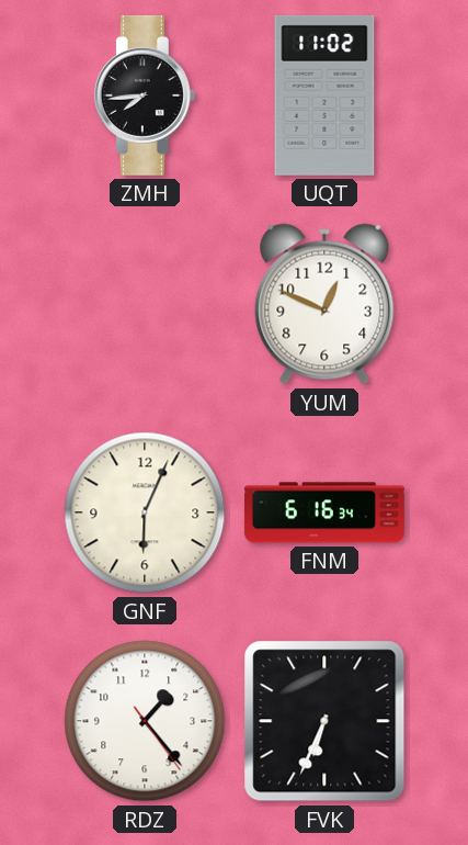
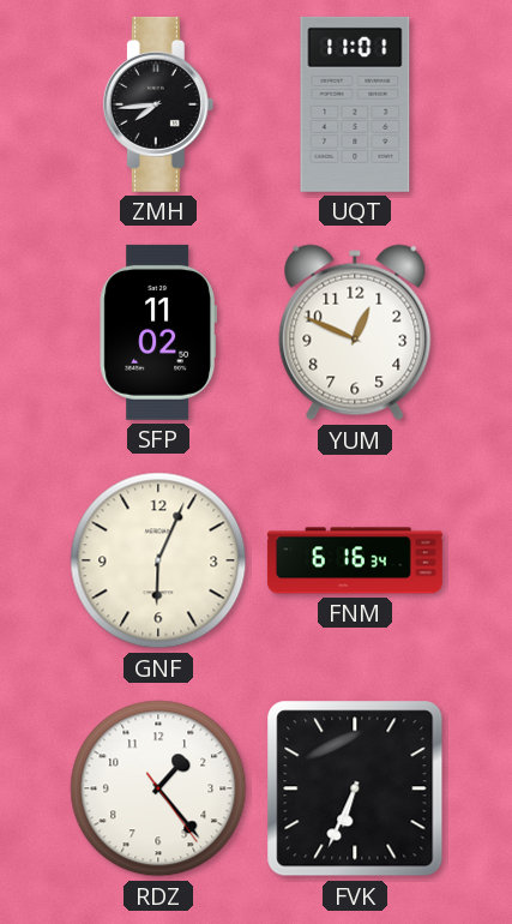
UQT: 11:02 -> 11:01
SFP: none -> 11:02
